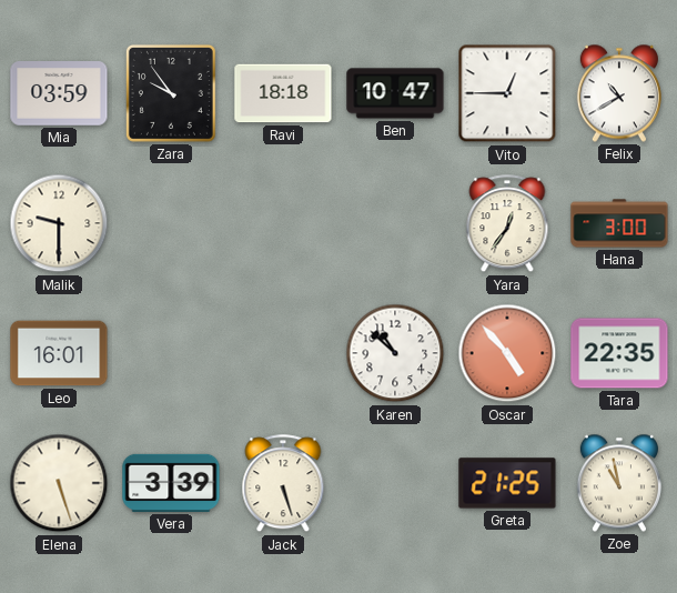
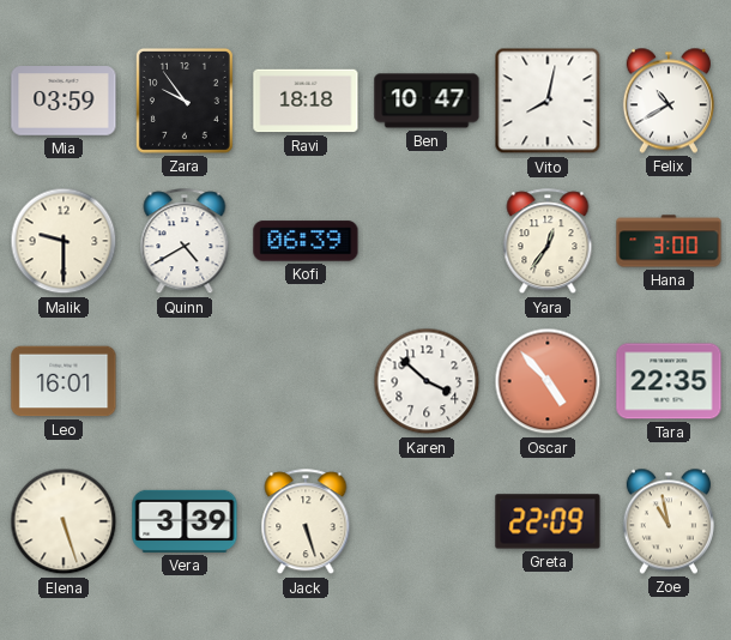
Vito: 12:45 -> 8:02
Quinn: none -> 4:40
Kofi: none -> 06:39
Karen: 10:52 -> 3:52
Greta: 21:25 -> 22:09
